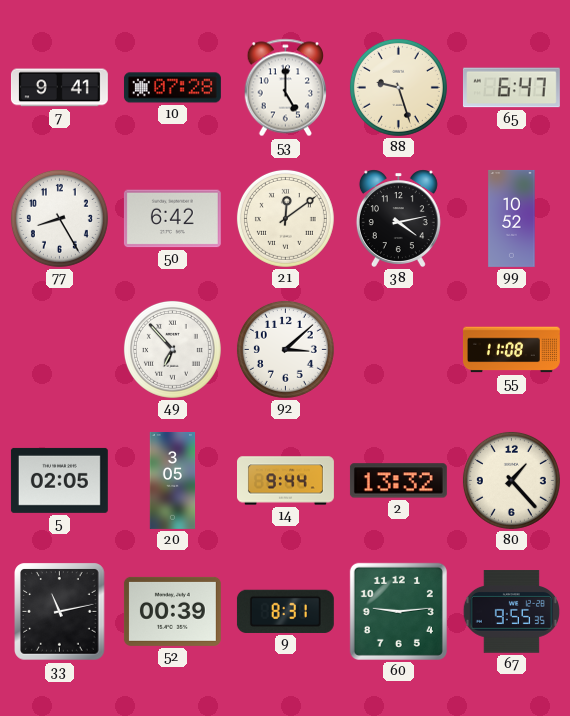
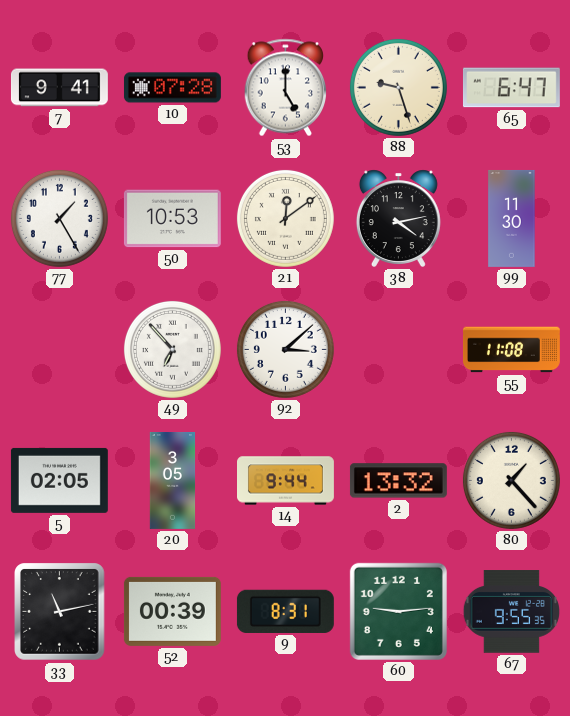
77: 8:25 -> 1:25
50: 6:42 -> 10:53
99: 10:52 -> 11:30
